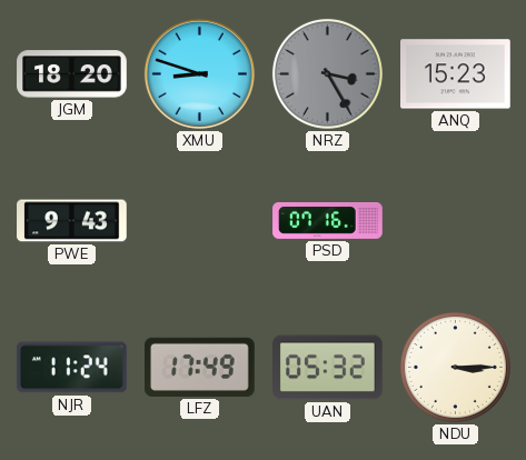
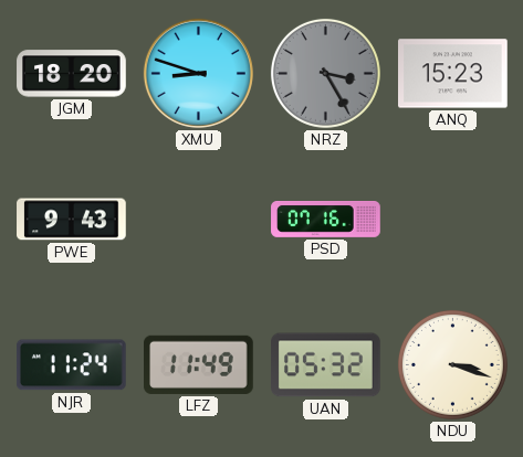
LFZ: 17:49 -> 11:49
NDU: 3:15 -> 3:18
